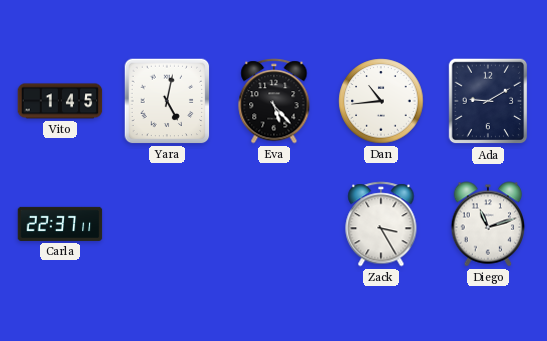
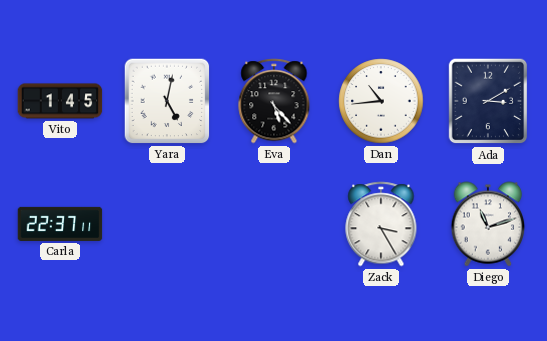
Ada: 9:10 -> 3:10
